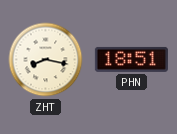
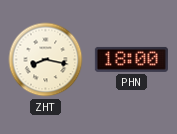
PHN: 18:51 -> 18:00
